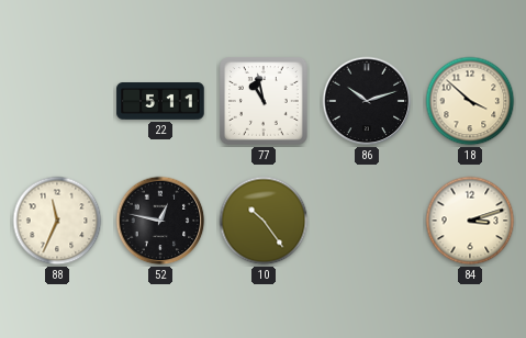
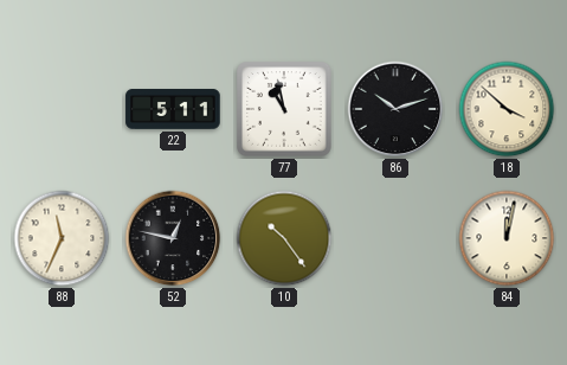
84: 3:12 -> 12:02
